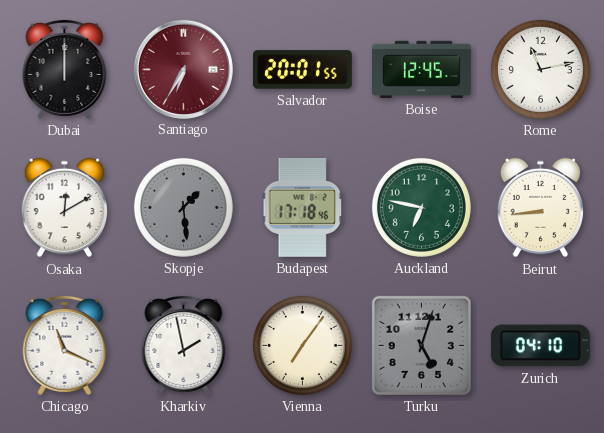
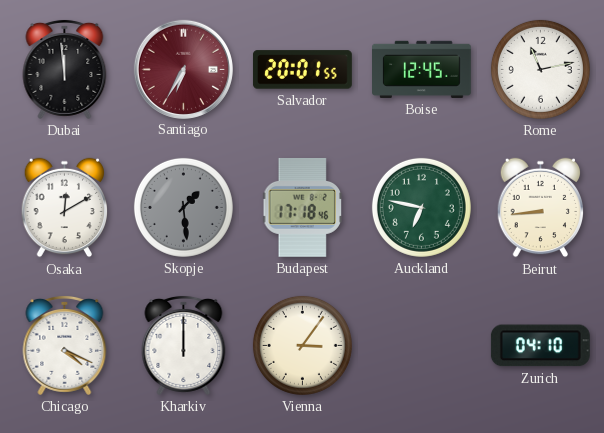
Dubai: 12:00 -> 11:59
Chicago: 11:19 -> 4:19
Kharkiv: 1:58 -> 12:00
Vienna: 7:06 -> 3:06
Turku: 5:03 -> none
